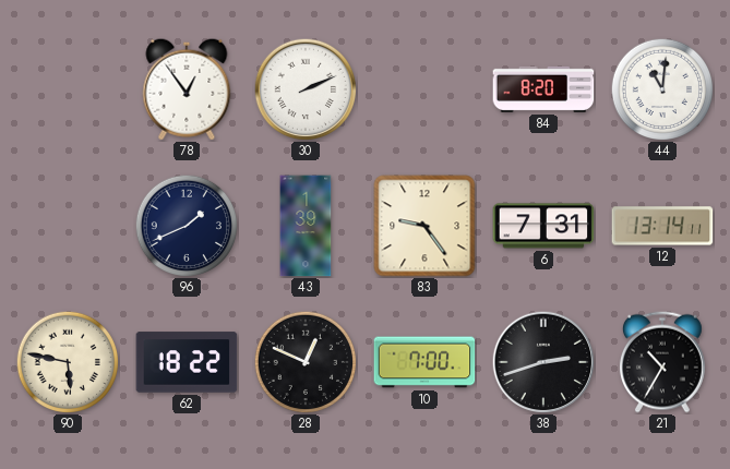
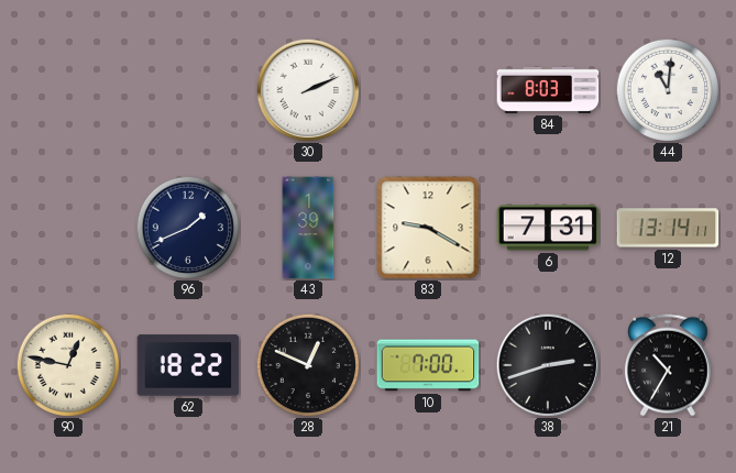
78: 12:54 -> none
84: 8:20 -> 8:03
83: 9:24 -> 9:20
90: 5:47 -> 12:47
